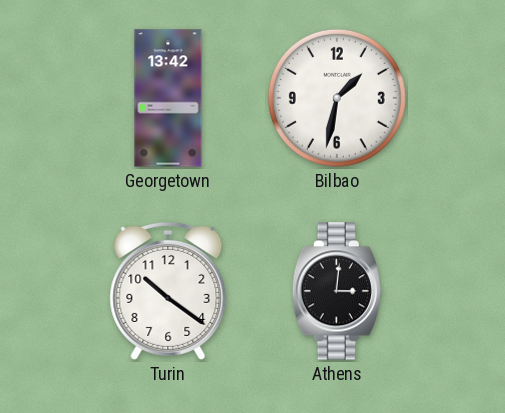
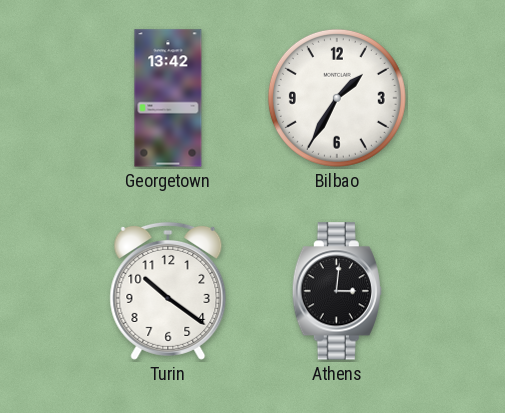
Bilbao: 1:32 -> 1:35
